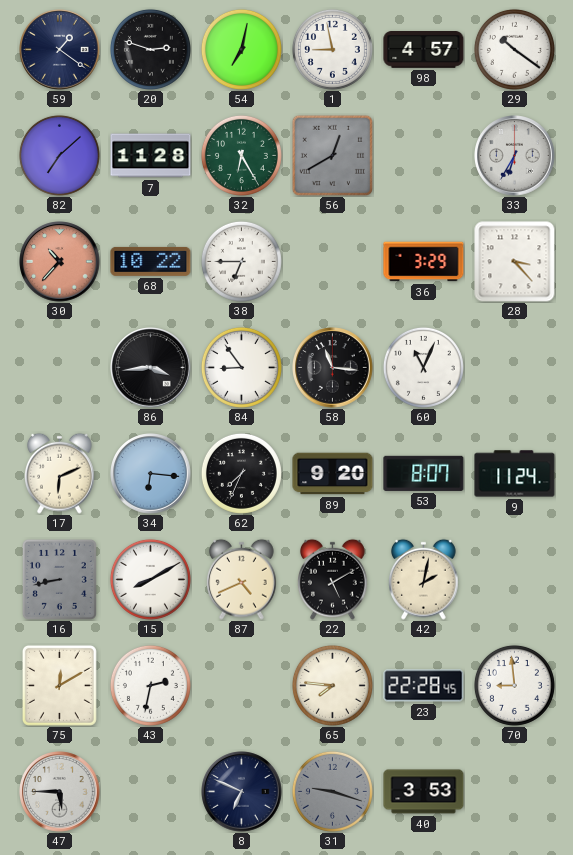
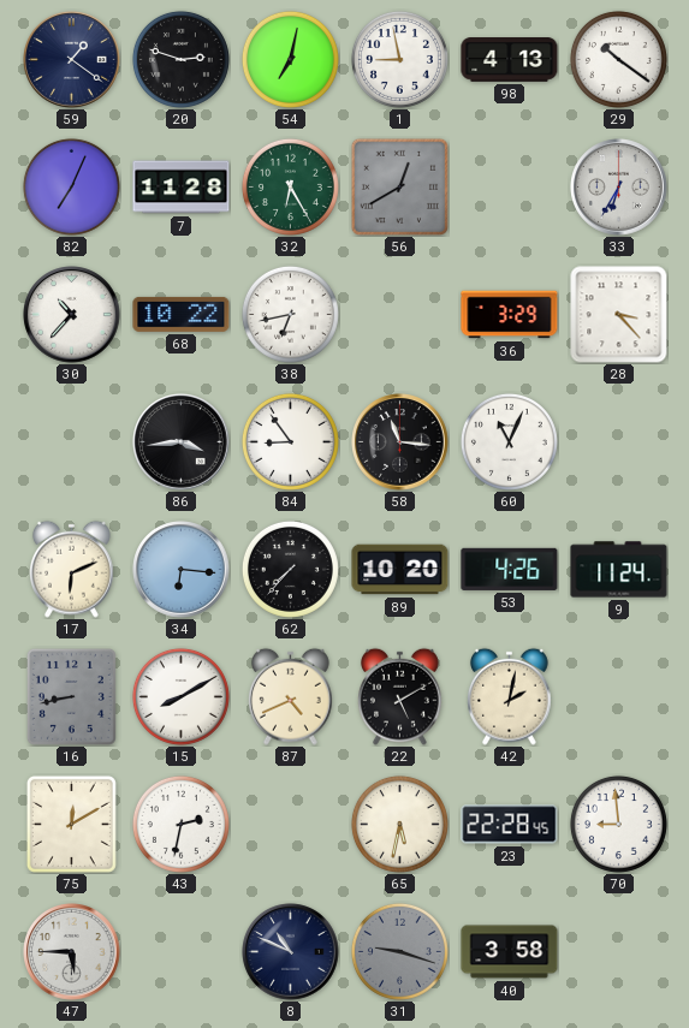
98: 4:57 -> 4:13
82: 7:08 -> 7:04
30 dial: salmon -> white
38: 6:45 -> 6:43
62: 7:34 -> 7:37
89: 9:20 -> 10:20
53: 8:07 -> 4:26
65: 7:46 -> 5:32
8: 6:49 -> 10:49
40: 3:53 -> 3:58
